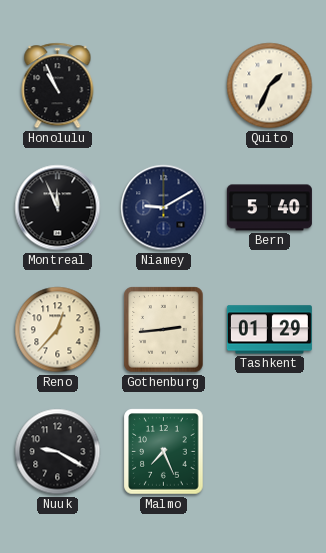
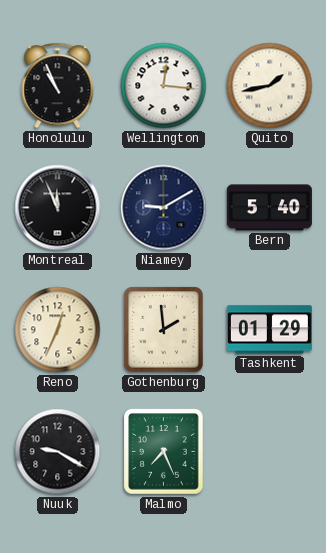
Wellington: none -> 12:16
Quito: 1:34 -> 1:43
Reno: 12:37 -> 12:34
Gothenburg: 2:44 -> 1:59
